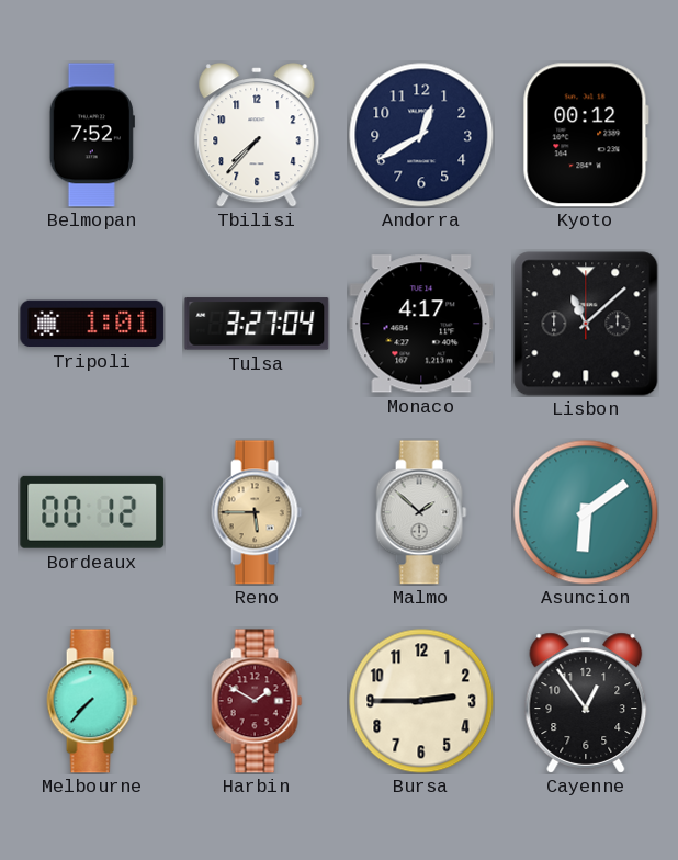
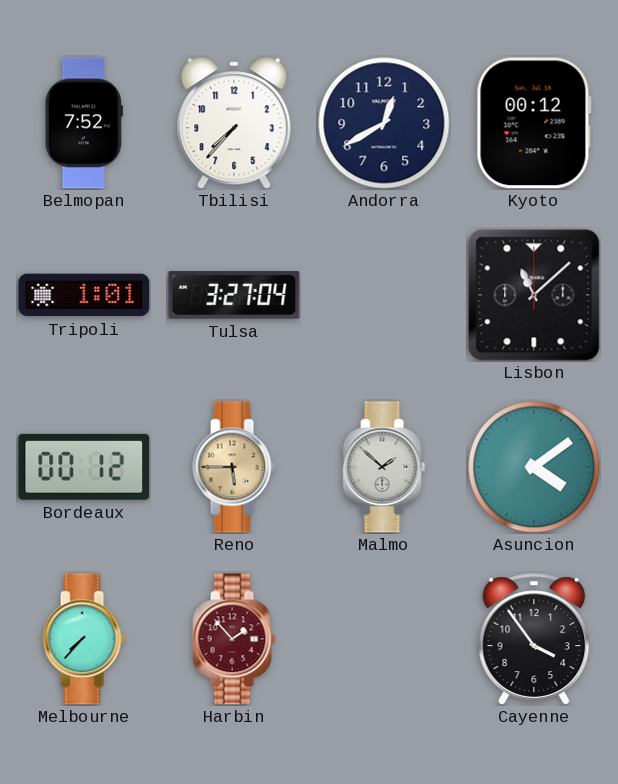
Monaco: 4:17 -> none
Asuncion: 6:09 -> 4:09
Harbin: 1:50 -> 1:53
Bursa: 2:45 -> none
Cayenne: 12:54 -> 3:54
